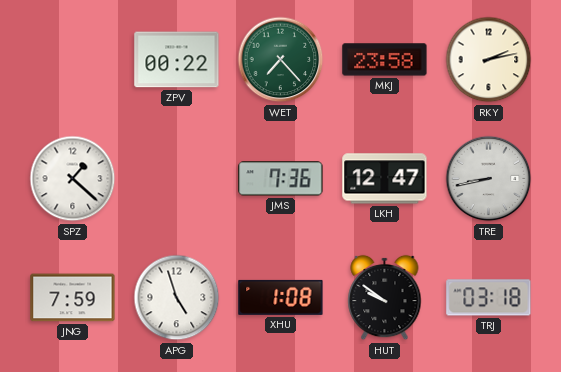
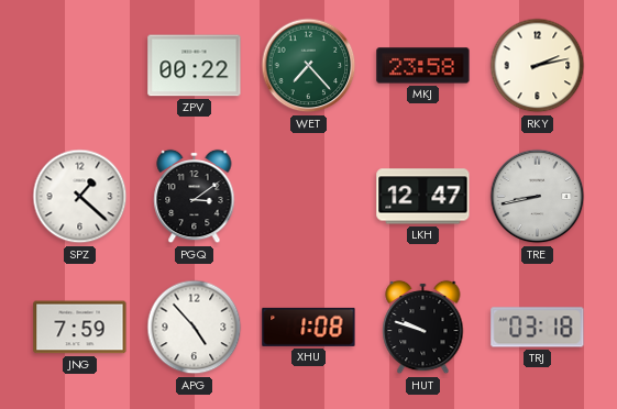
PGQ: none -> 3:09
JMS: 7:36 -> none
APG: 4:57 -> 4:53
HUT: 9:51 -> 9:48
